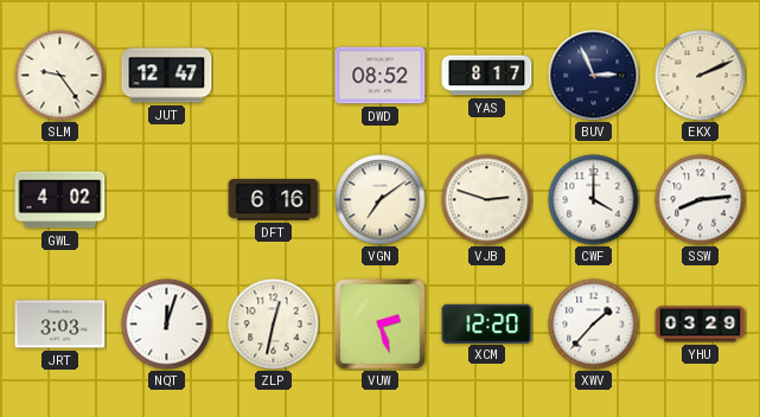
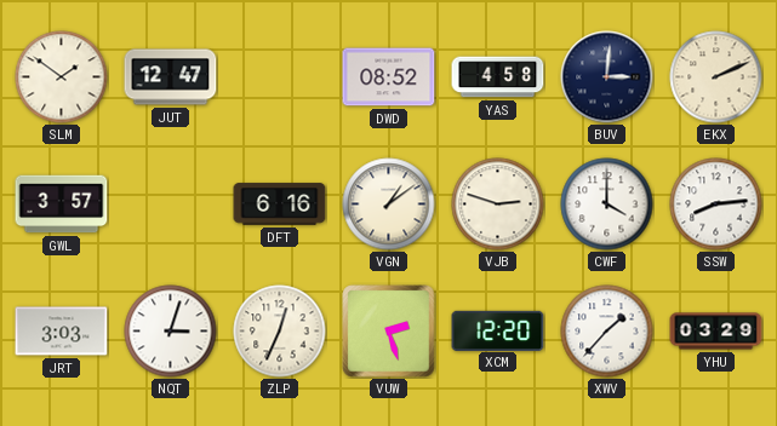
SLM: 9:24 -> 1:51
YAS: 8:17 -> 4:58
BUV: 2:56 -> 3:01
GWL: 4:02 -> 3:57
VGN: 7:09 -> 1:09
NQT: 12:03 -> 3:03
ZLP: 12:32 -> 12:34
